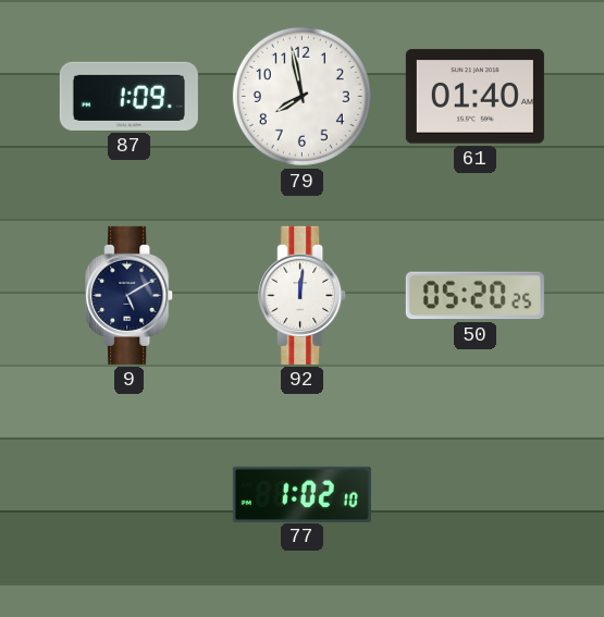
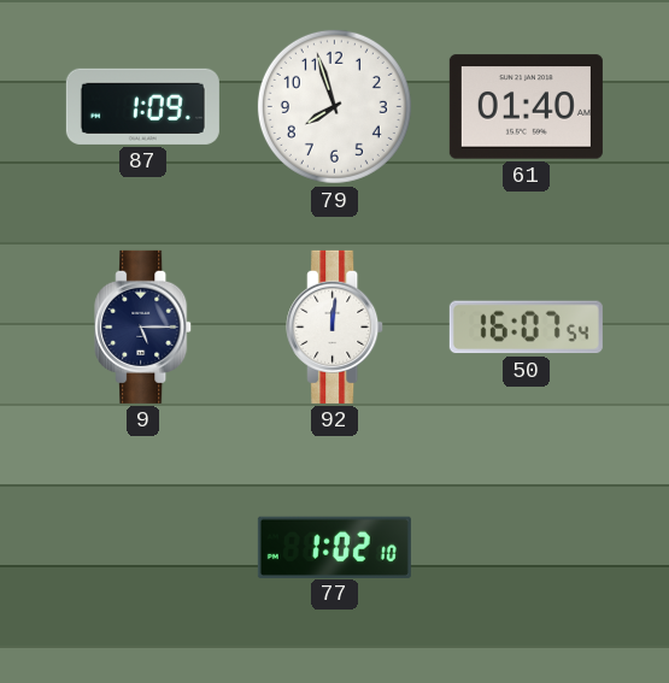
79: 7:58 -> 7:57
9: 5:10 -> 5:15
50: 05:20 -> 16:07
